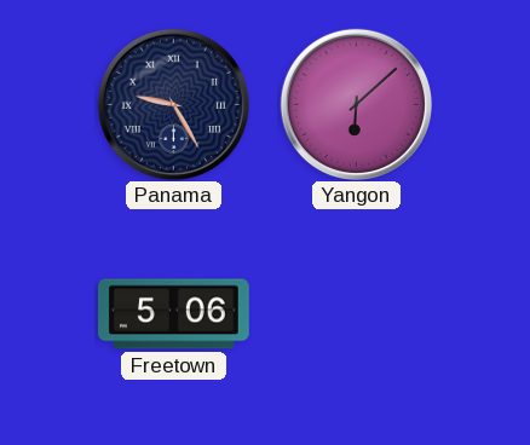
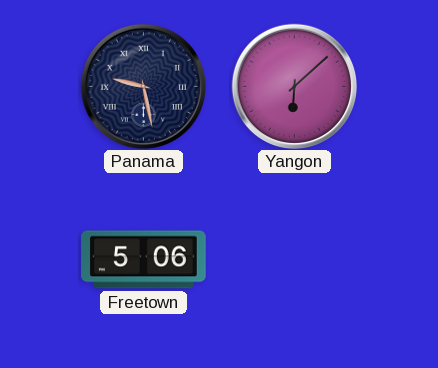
Panama: 9:25 -> 9:28
